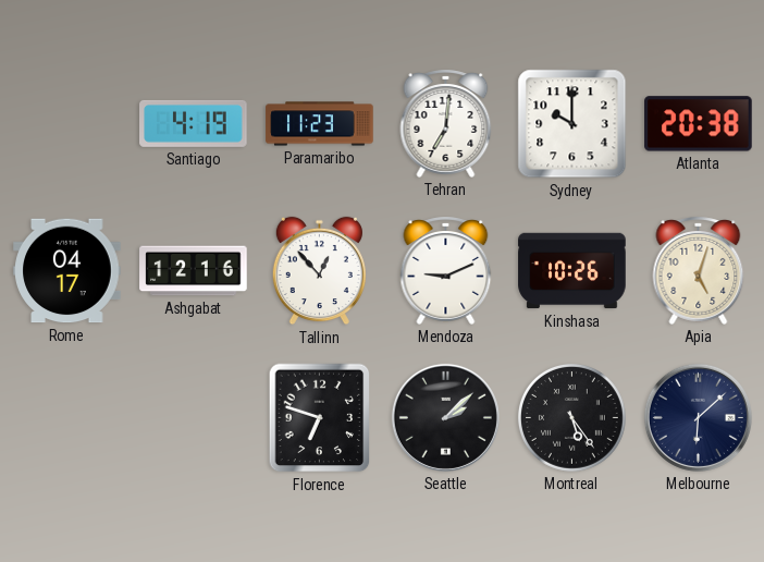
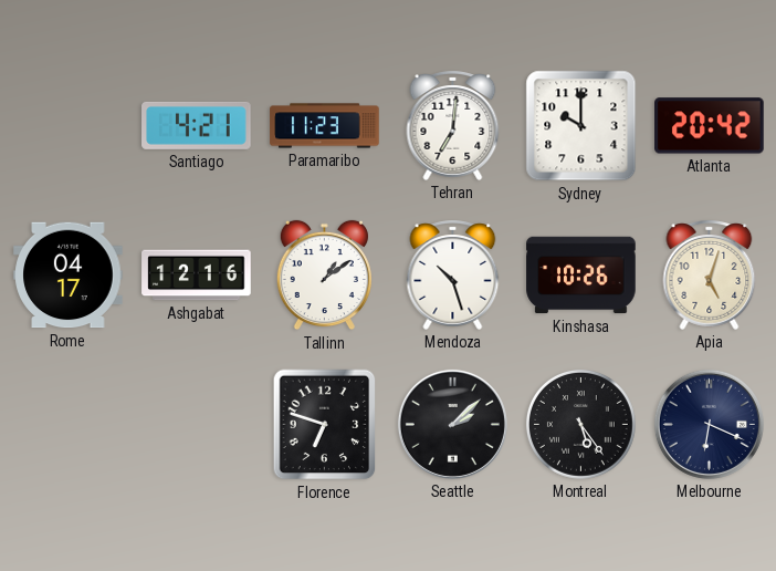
Santiago: 4:19 -> 4:21
Atlanta: 20:38 -> 20:42
Tallinn: 12:53 -> 1:09
Mendoza: 9:11 -> 10:27
Melbourne: 6:08 -> 6:19
